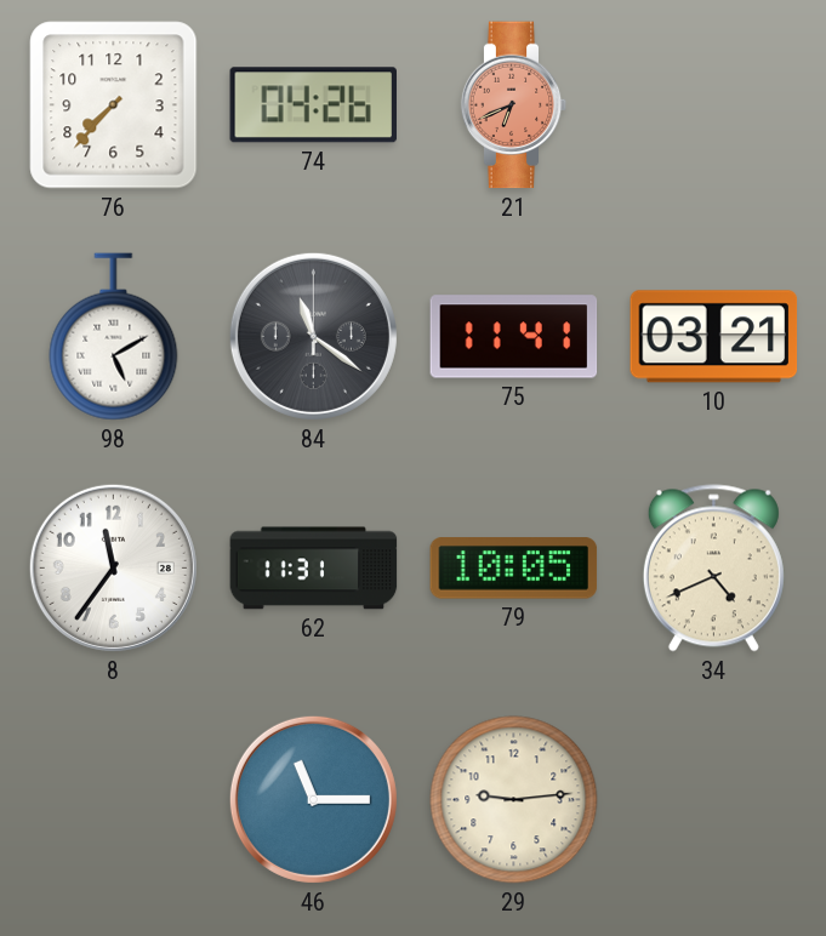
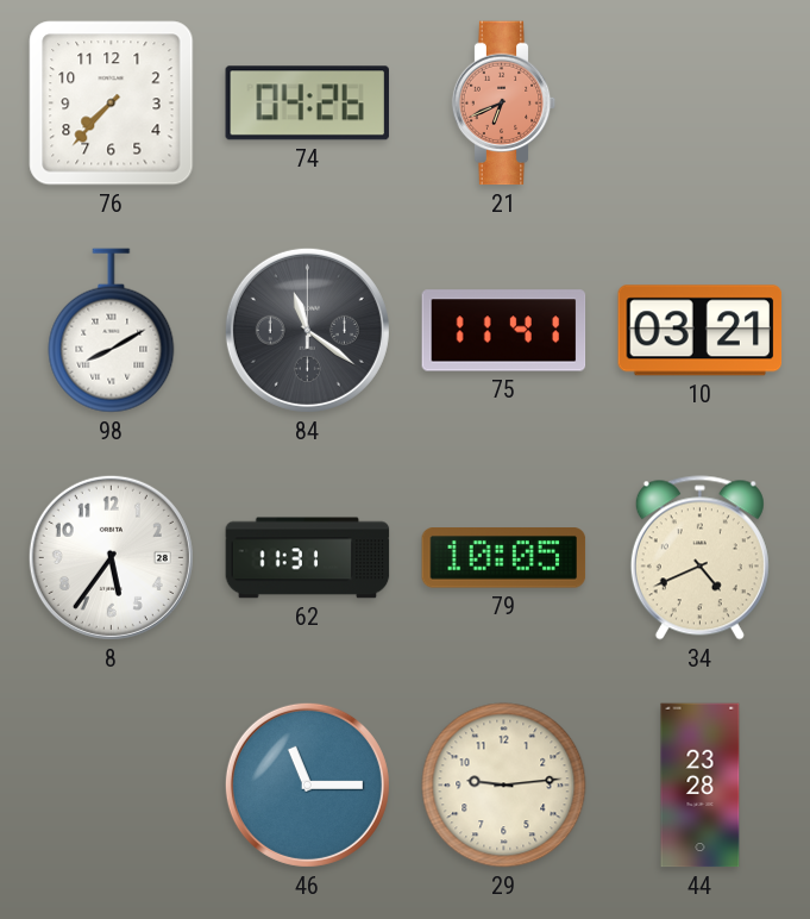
98: 5:10 -> 8:10
8: 11:36 -> 5:36
44: none -> 23:28
